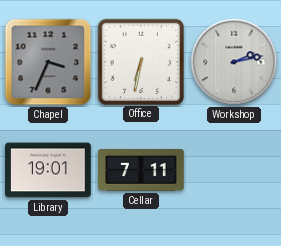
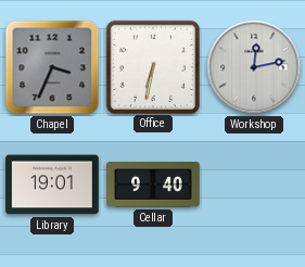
Workshop: 2:13 -> 12:13
Cellar: 7:11 -> 9:40
